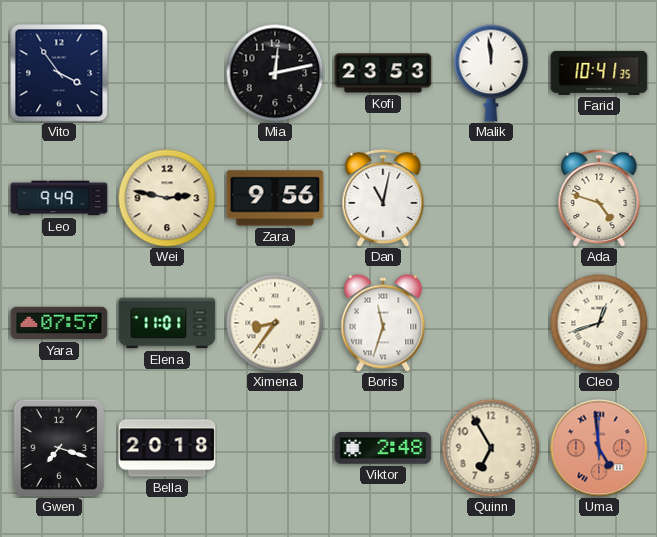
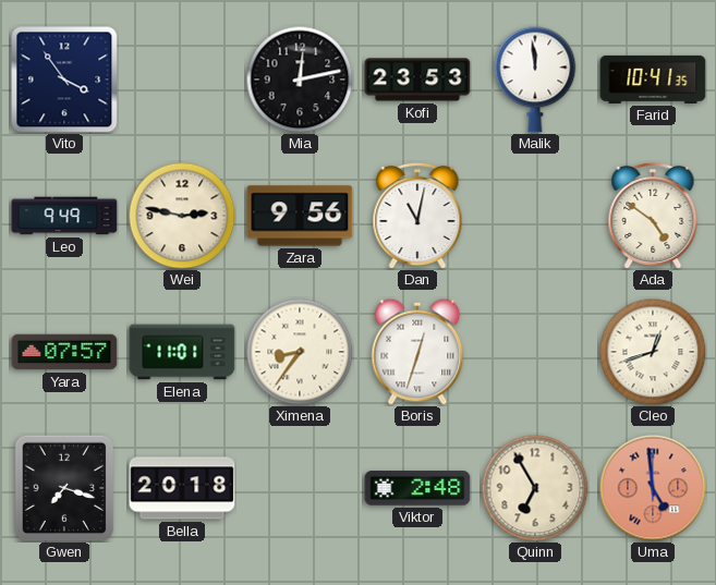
Ada: 4:48 -> 4:51
Boris: 11:33 -> 12:33
